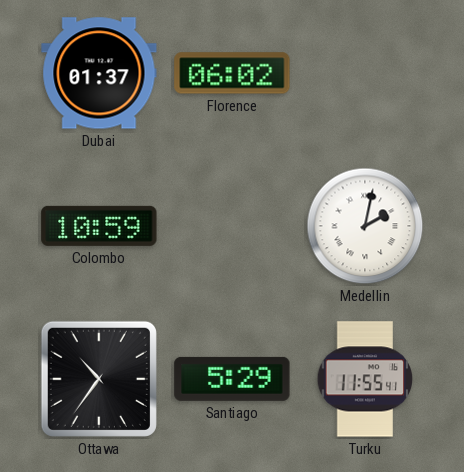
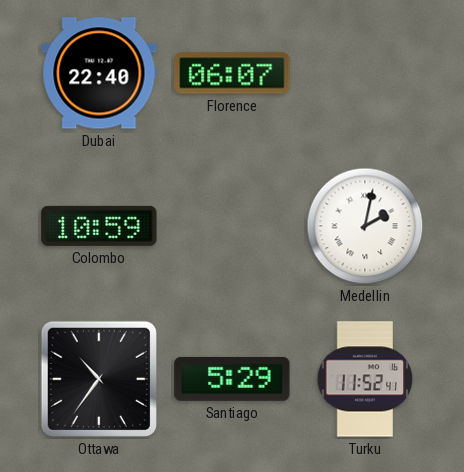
Dubai: 01:37 -> 22:40
Florence: 06:02 -> 06:07
Turku: 11:55 -> 11:52
